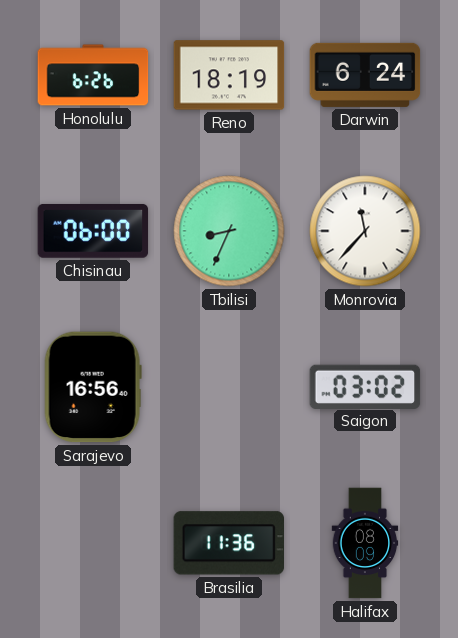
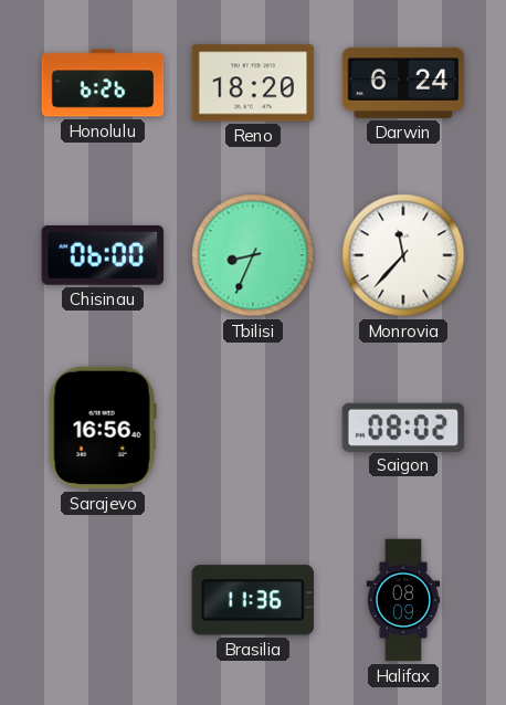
Reno: 18:19 -> 18:20
Saigon: 03:02 -> 08:02
